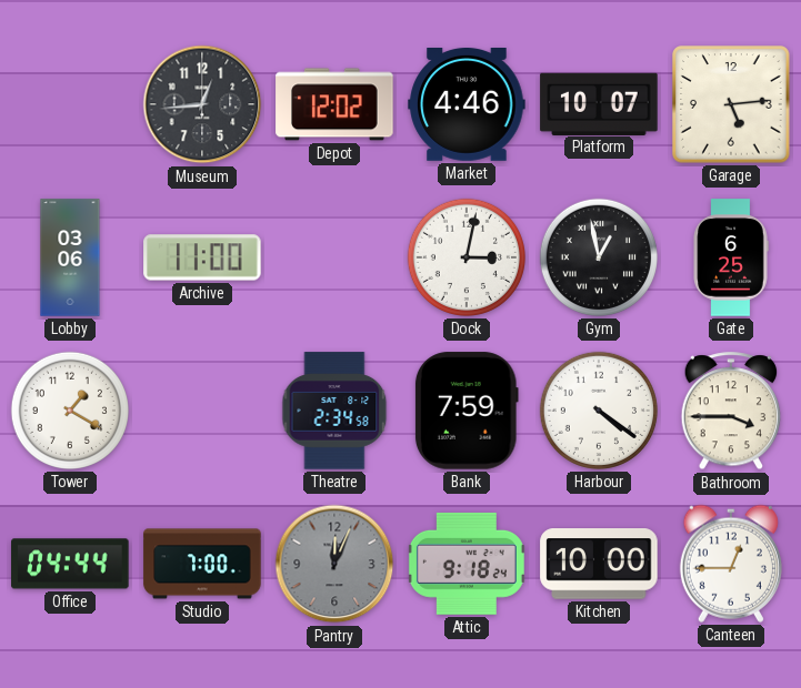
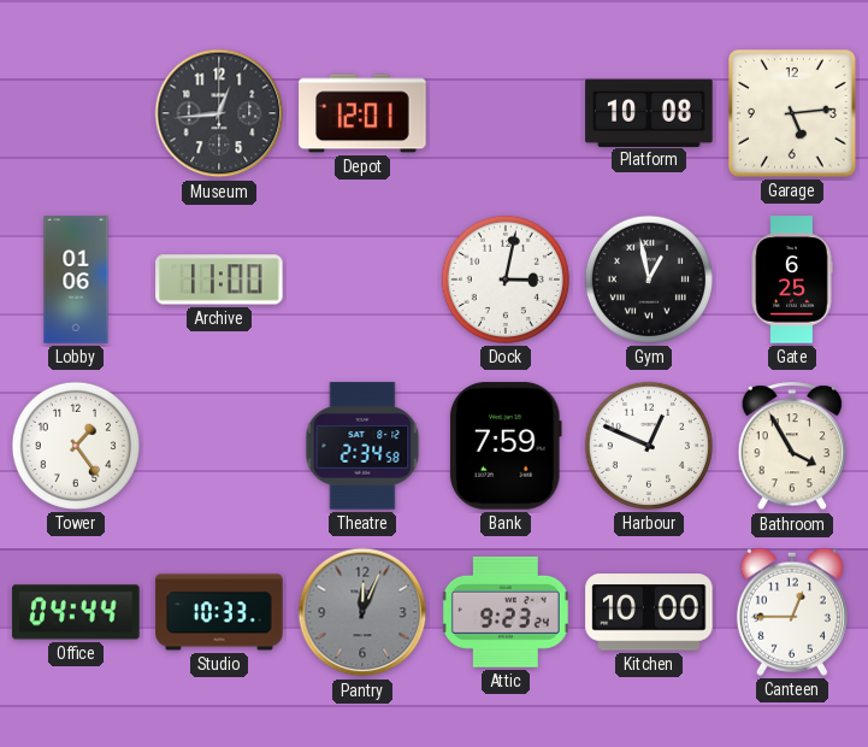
Depot: 12:02 -> 12:01
Market: 4:46 -> none
Platform: 10:07 -> 10:08
Lobby: 03:06 -> 01:06
Tower: 1:20 -> 1:24
Harbour: 4:21 -> 12:49
Bathroom: 3:45 -> 3:55
Studio: 7:00 -> 10:33
Attic: 9:18 -> 9:23
